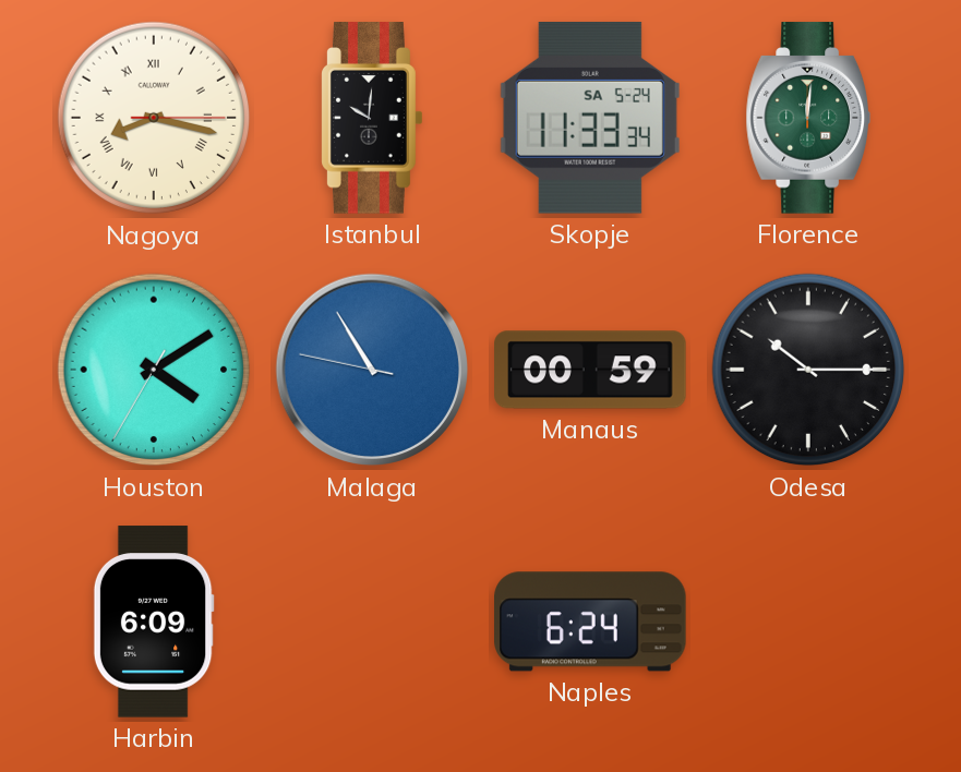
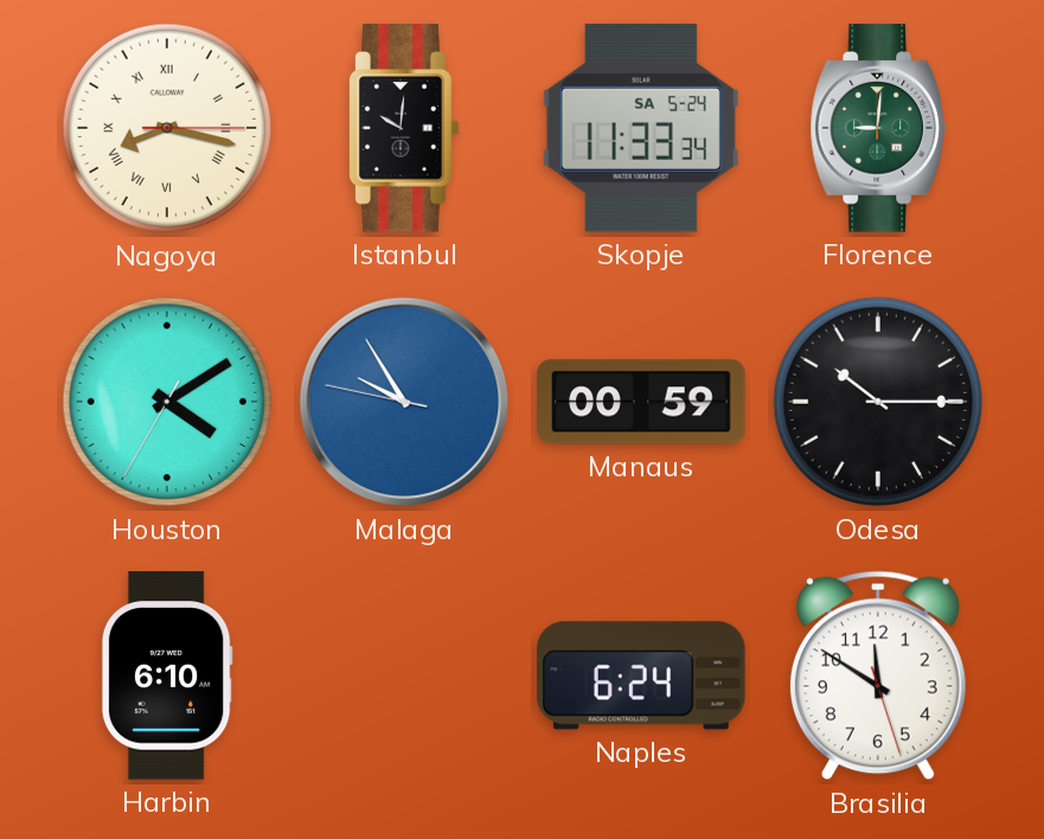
Florence: 12:01 -> 9:01
Malaga: 10:54 -> 9:54
Harbin: 6:09 -> 6:10
Brasilia: none -> 11:50
